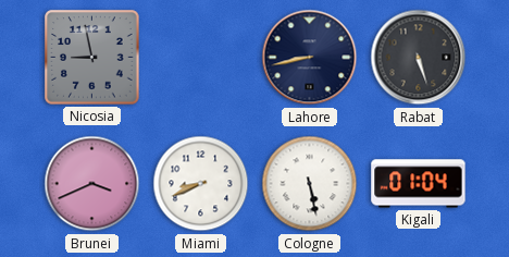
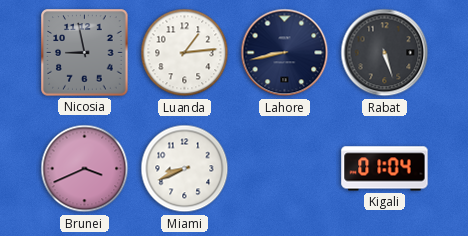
Luanda: none -> 1:14
Cologne: 5:28 -> none
